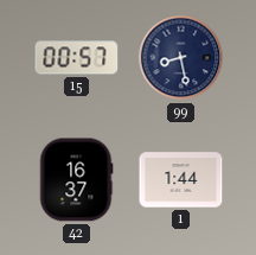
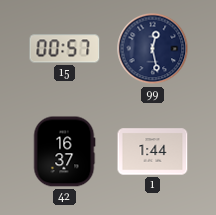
99: 8:28 -> 12:28
